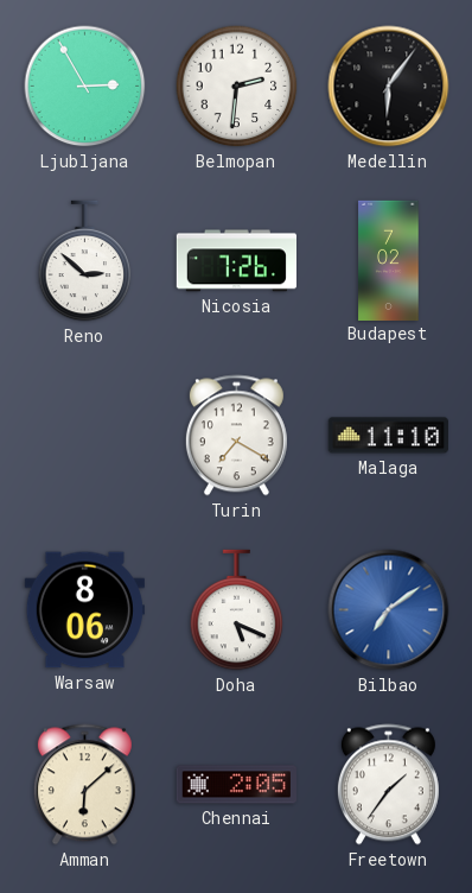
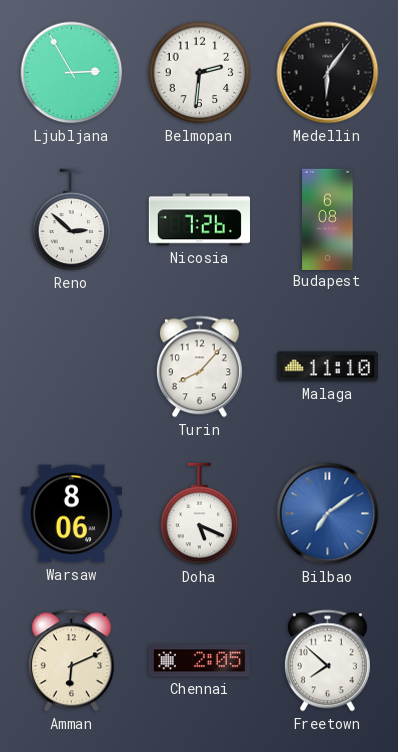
Budapest: 7:02 -> 6:08
Turin: 7:20 -> 8:07
Amman: 6:08 -> 6:11
Freetown: 1:36 -> 7:52
